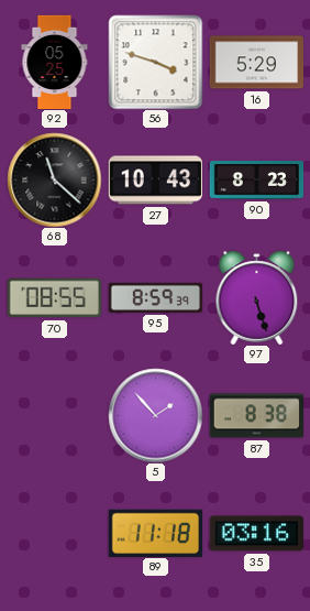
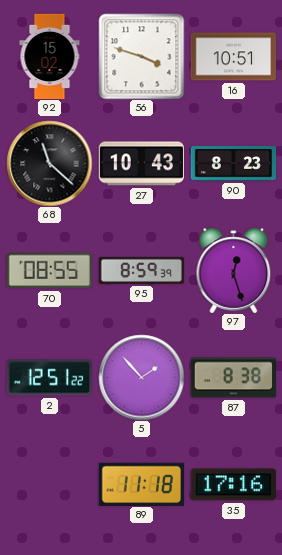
92: 05:25 -> 15:02
16: 5:29 -> 10:51
97: 5:27 -> 12:27
2: none -> 12:51
35: 03:16 -> 17:16
